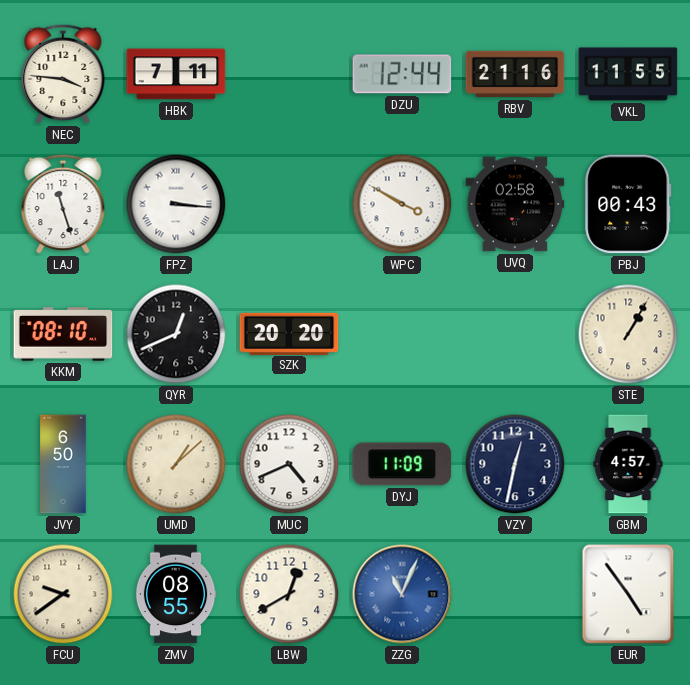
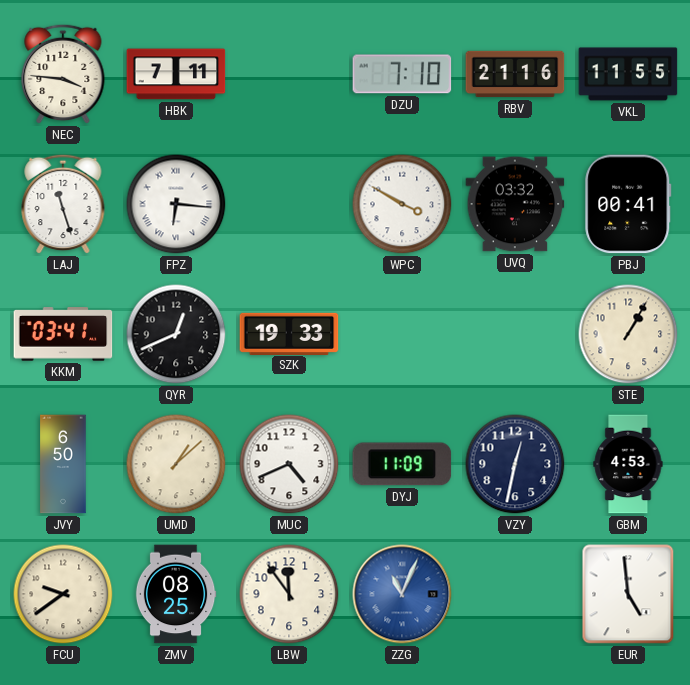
DZU: 12:44 -> 7:10
FPZ: 3:16 -> 6:16
UVQ: 02:58 -> 03:32
PBJ: 00:43 -> 00:41
KKM: 08:10 -> 03:41
SZK: 20:20 -> 19:33
GBM: 4:57 -> 4:53
ZMV: 08:55 -> 08:25
LBW: 12:40 -> 11:54
EUR: 4:54 -> 4:59
